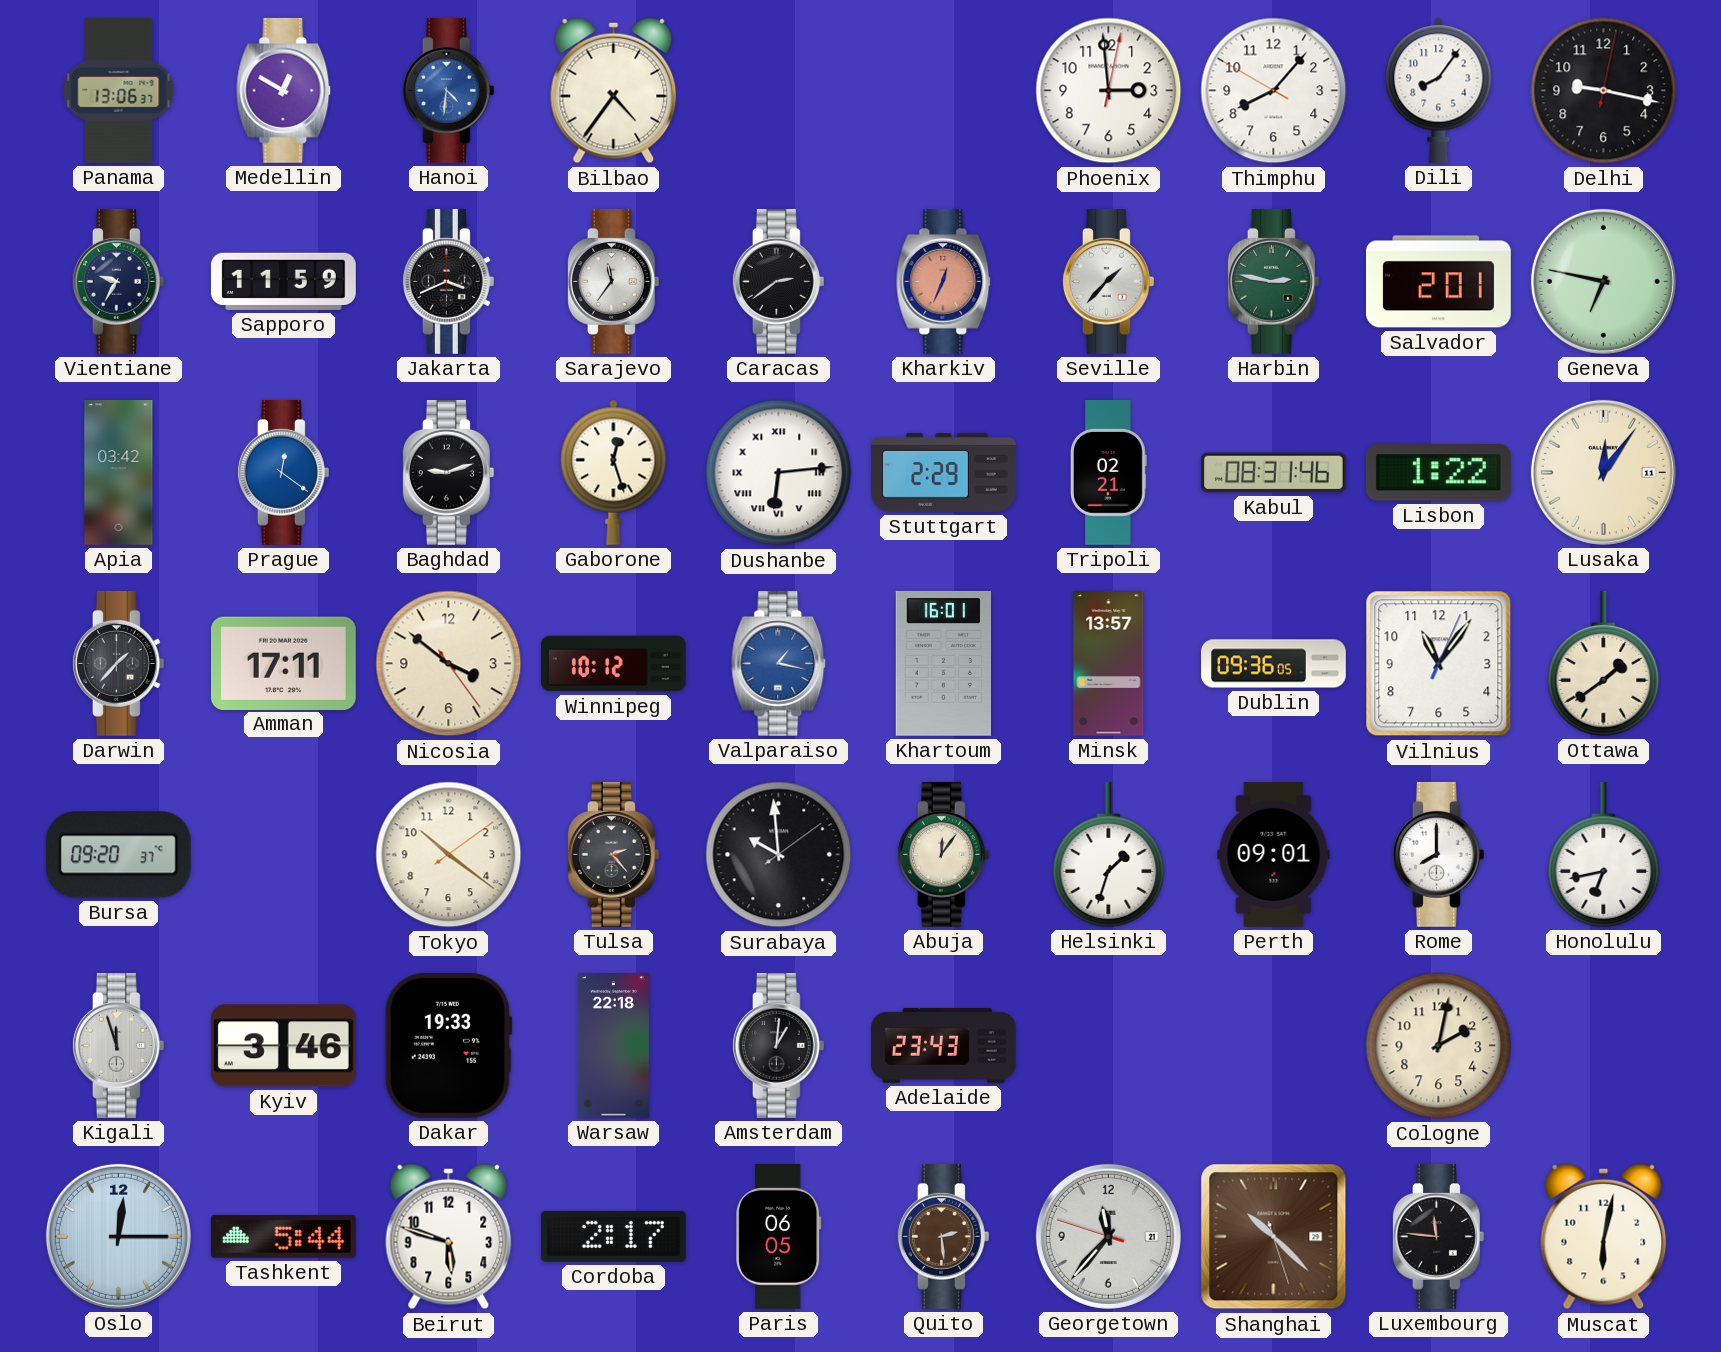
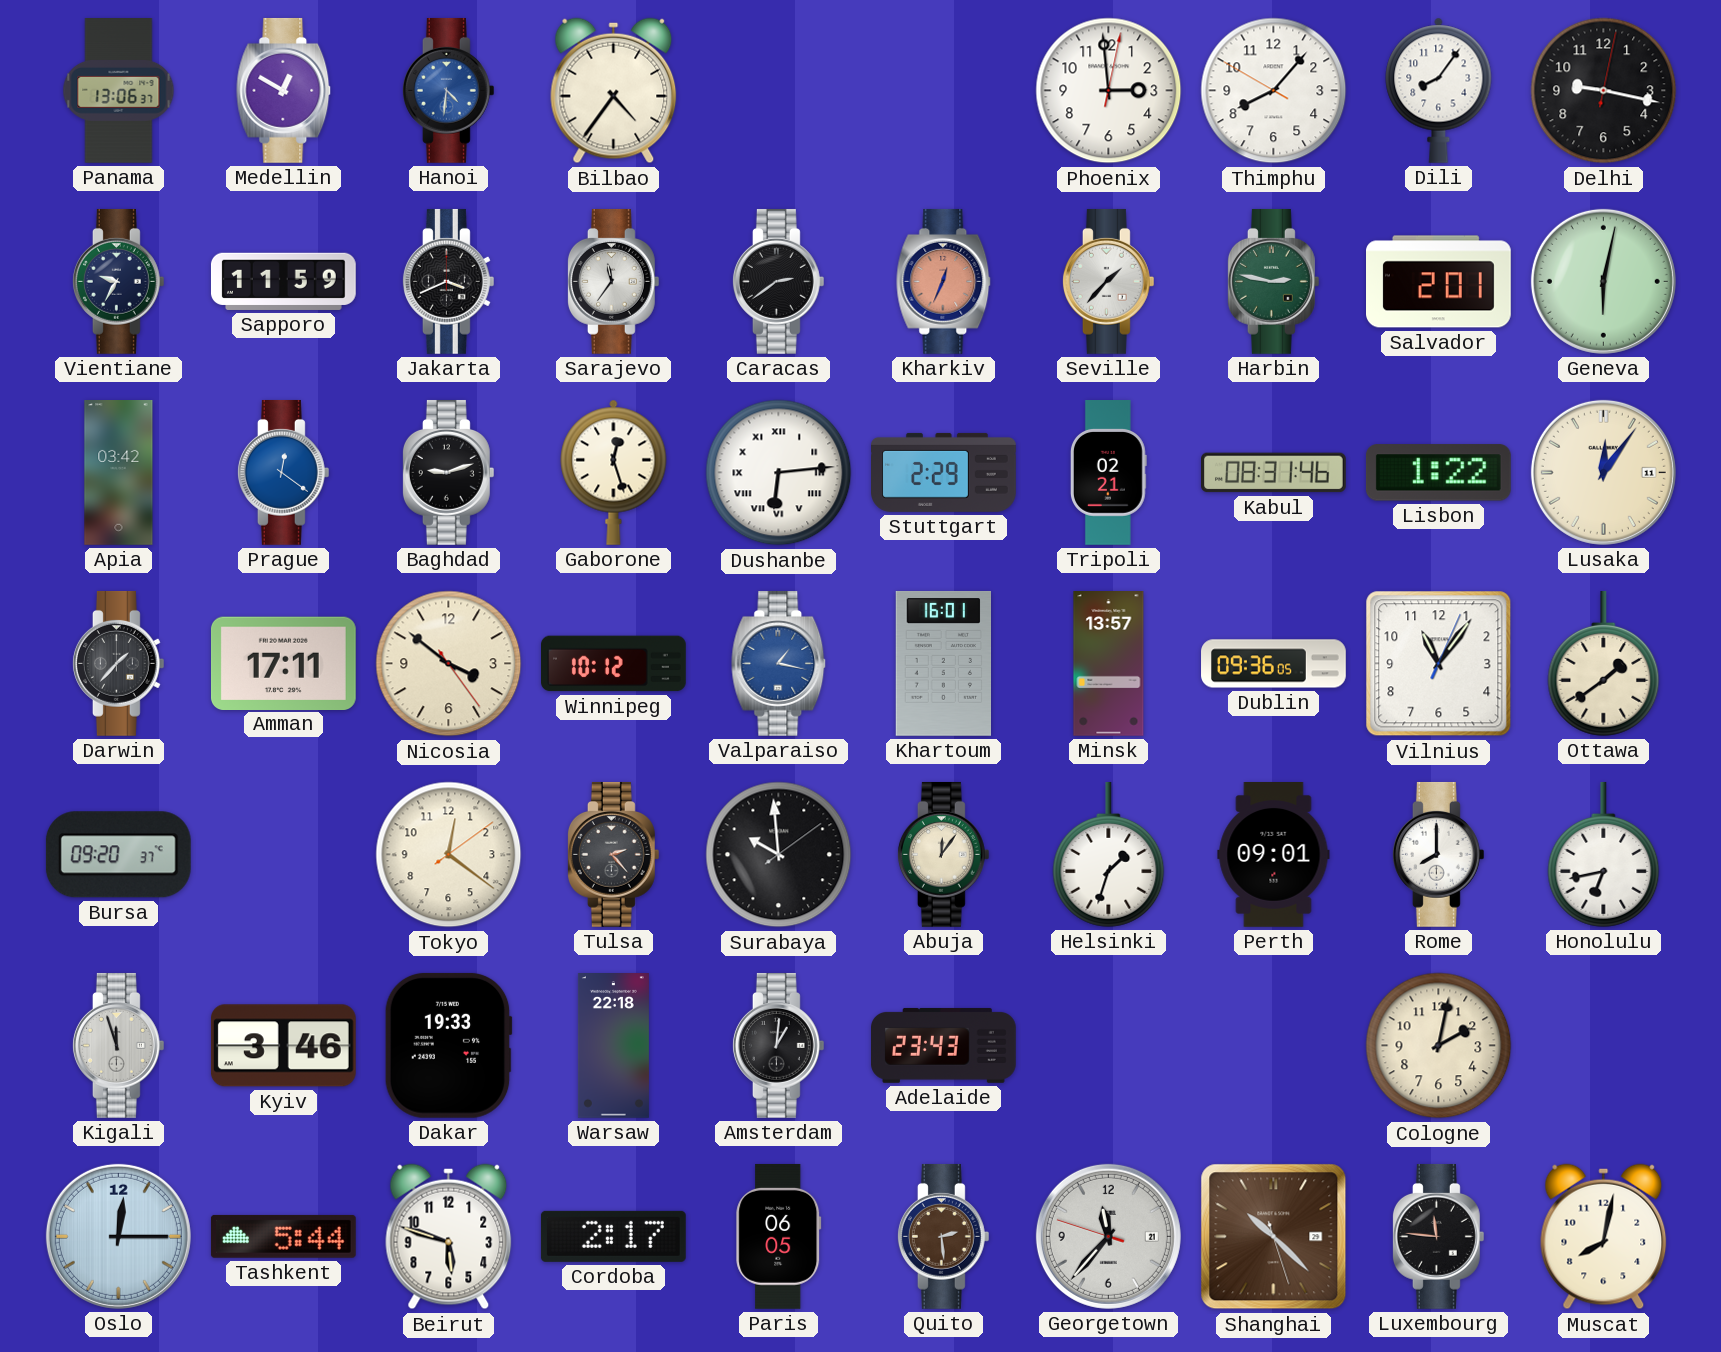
Geneva: 6:47 -> 6:02
Tokyo: 10:21 -> 12:21
Muscat: 6:02 -> 8:02
